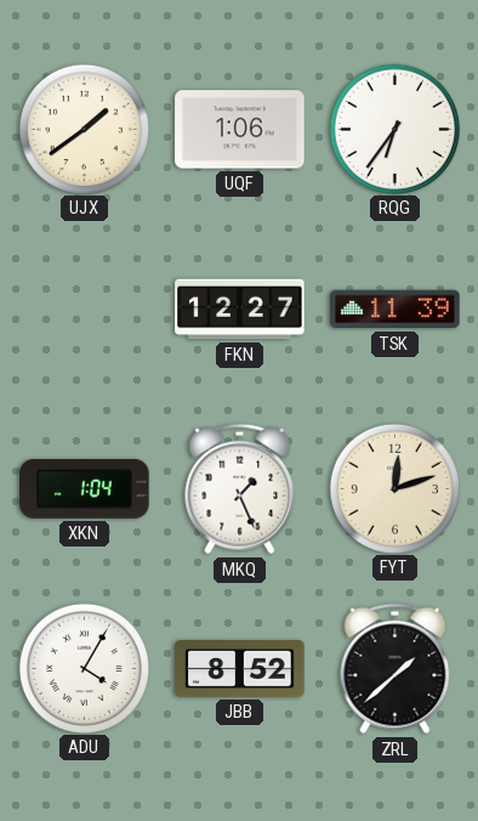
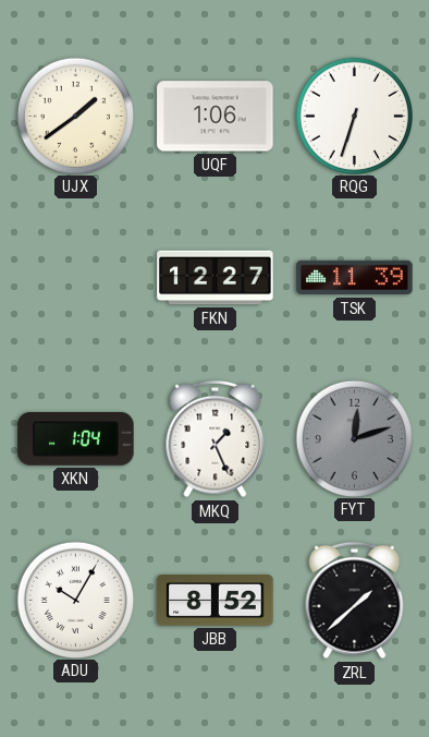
RQG: 6:36 -> 6:33
FYT dial: cream -> grey
ADU: 4:05 -> 10:05
